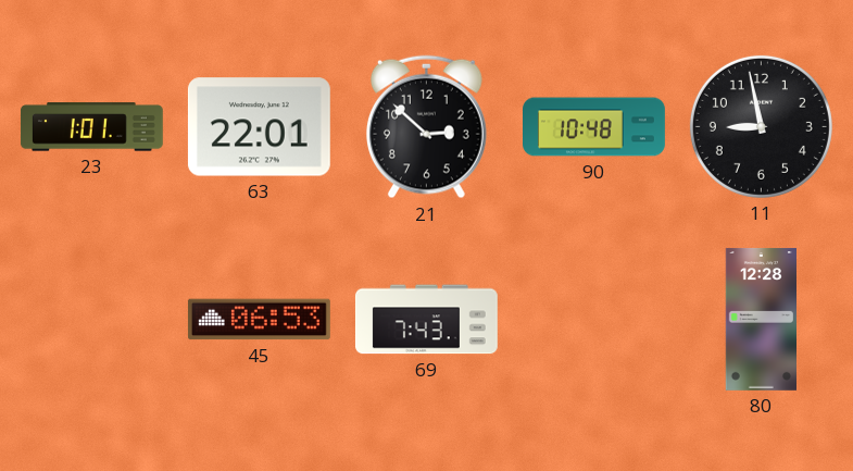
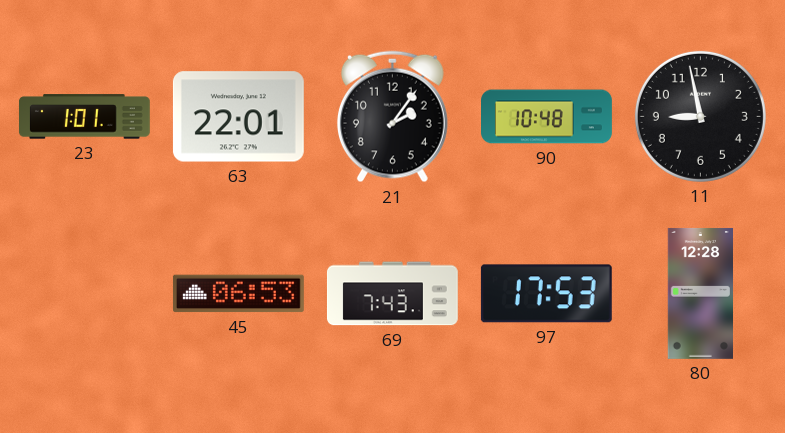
21: 2:52 -> 2:06
97: none -> 17:53
